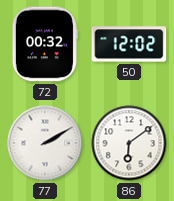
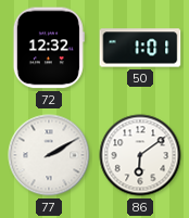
72: 00:32 -> 12:32
50: 12:02 -> 1:01
